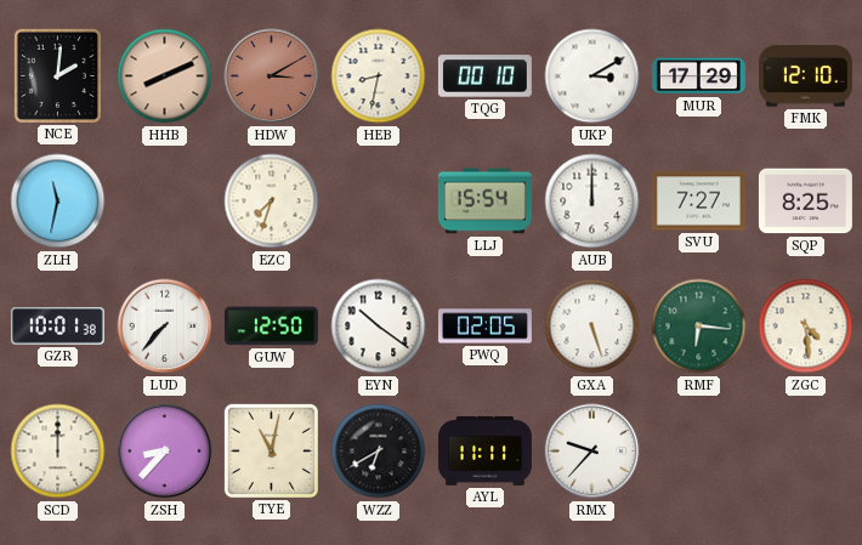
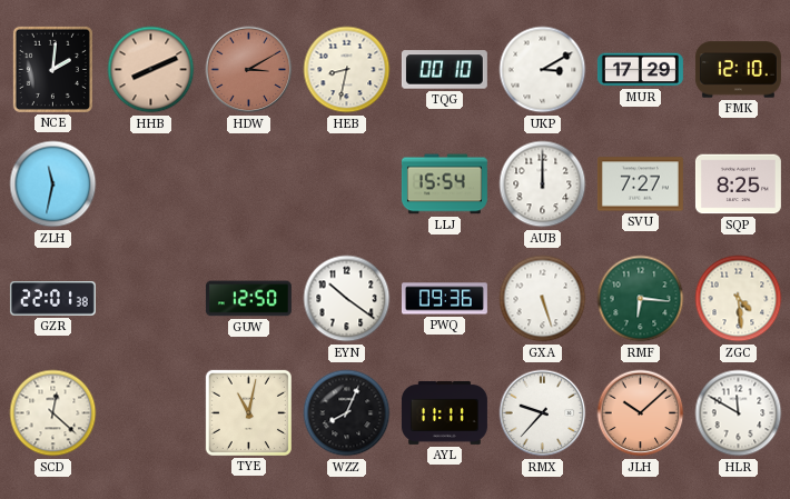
EZC: 7:33 -> none
GZR: 10:01 -> 22:01
LUD: 7:37 -> none
PWQ: 02:05 -> 09:36
SCD: 12:00 -> 12:22
ZSH: 8:37 -> none
WZZ: 6:40 -> 8:04
JLH: none -> 10:08
HLR: none -> 11:50
